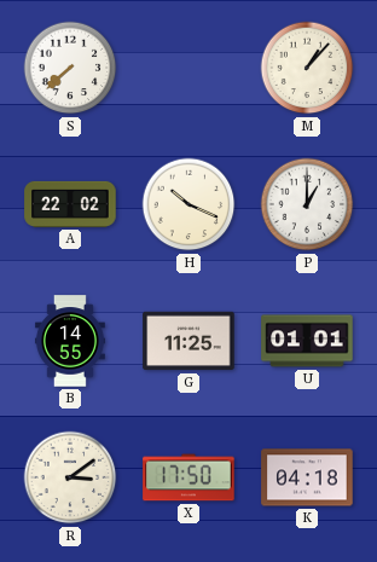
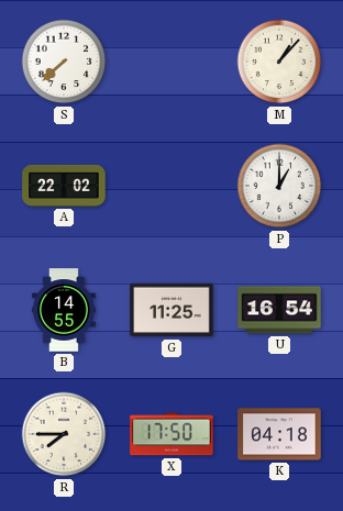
H: 10:19 -> none
U: 01:01 -> 16:54
R: 3:09 -> 7:45
